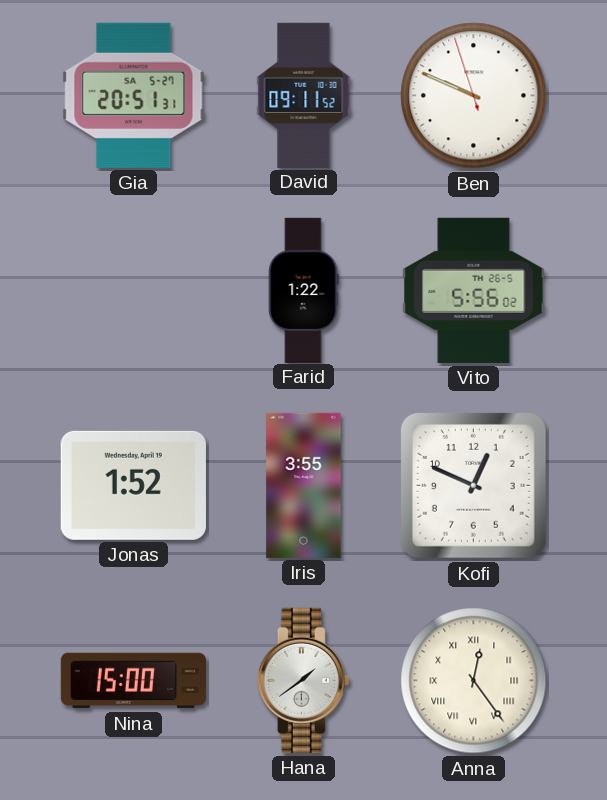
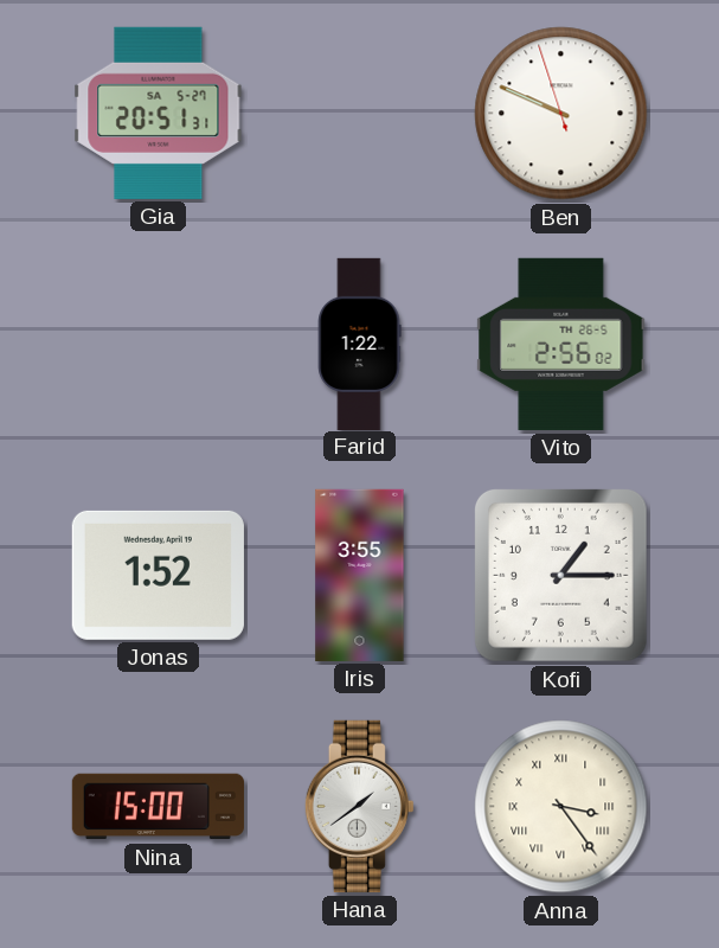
David: 09:11 -> none
Vito: 5:56 -> 2:56
Kofi: 12:49 -> 1:15
Anna: 12:24 -> 3:24
